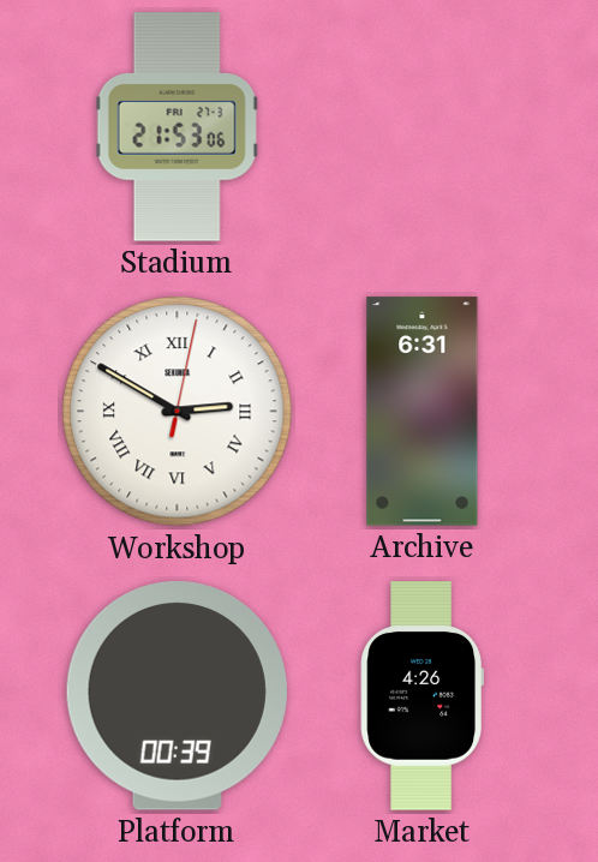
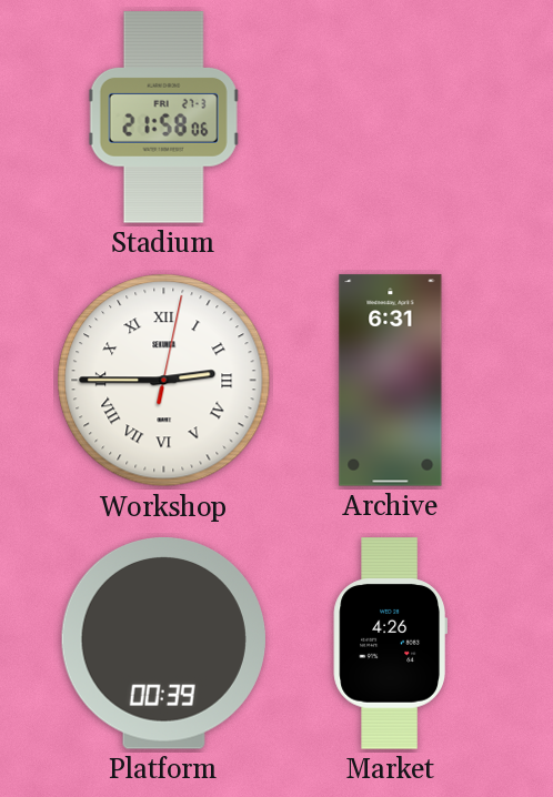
Stadium: 21:53 -> 21:58
Workshop: 2:50 -> 2:45
